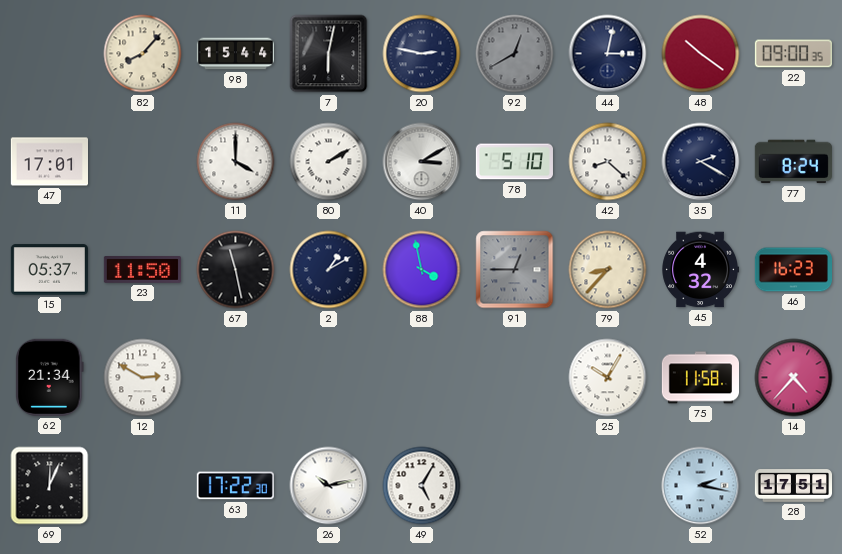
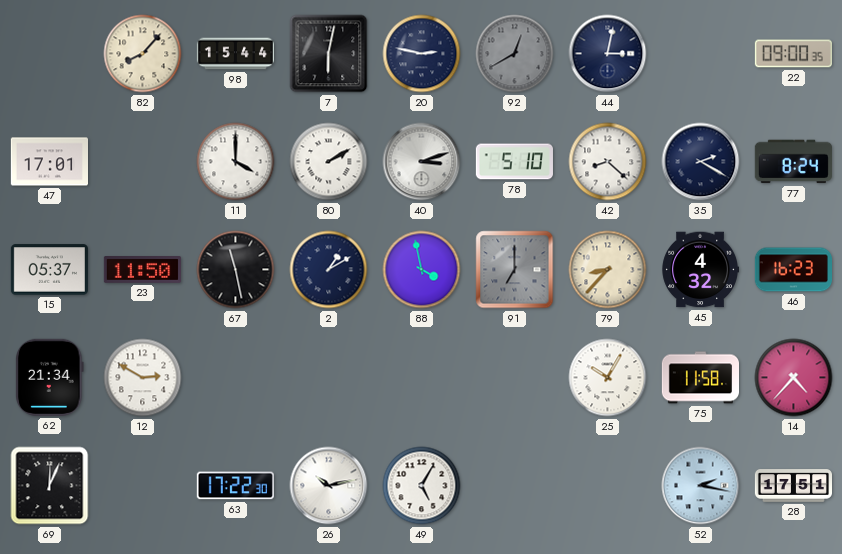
48: 10:21 -> none
40: 3:10 -> 3:12
91: 12:45 -> 7:00
